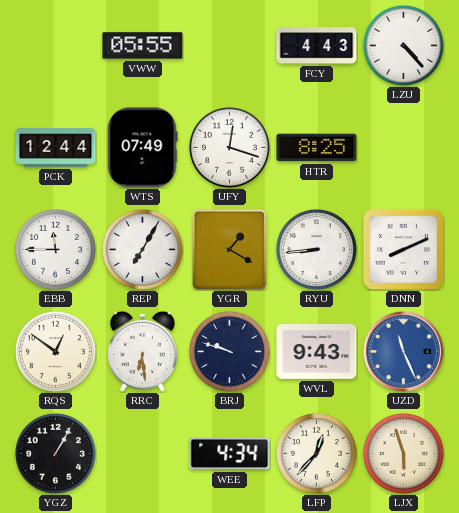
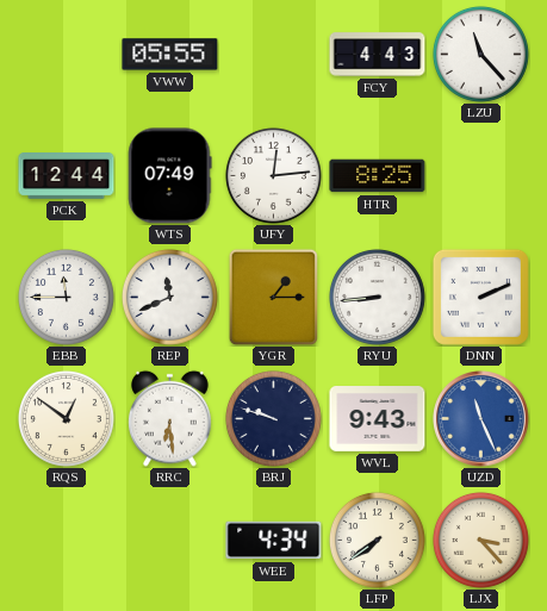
LZU: 4:23 -> 11:23
UFY: 12:18 -> 12:14
REP: 7:05 -> 11:41
YGR: 1:20 -> 1:15
DNN: 8:11 -> 2:11
YGZ: 1:05 -> none
LFP: 12:37 -> 7:39
LJX: 5:57 -> 3:23
